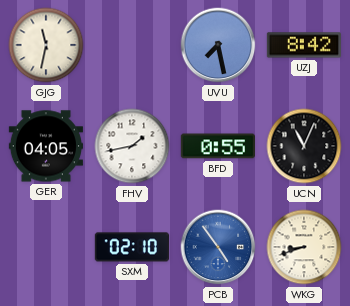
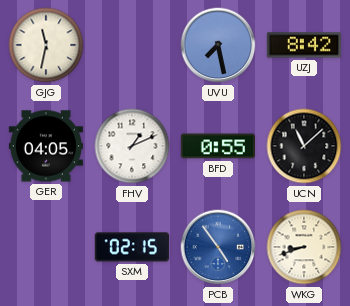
FHV: 1:43 -> 1:11
UCN: 11:04 -> 11:08
SXM: 02:10 -> 02:15
